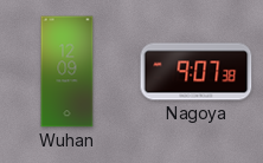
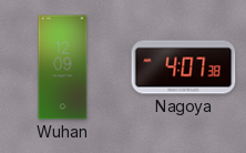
Nagoya: 9:07 -> 4:07
